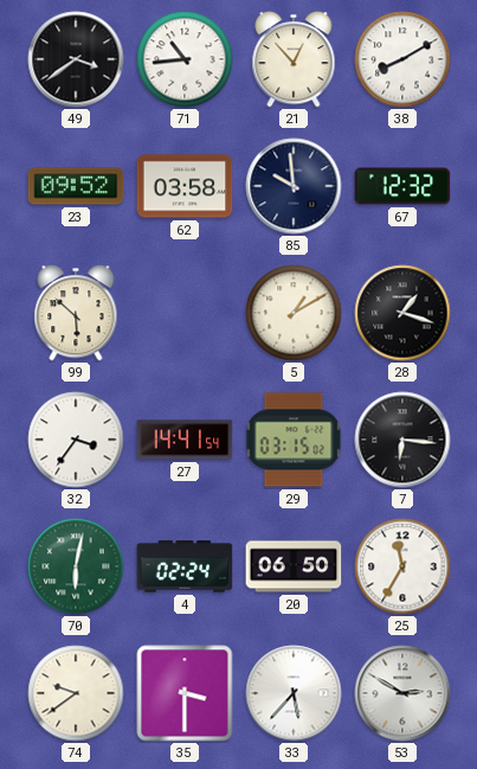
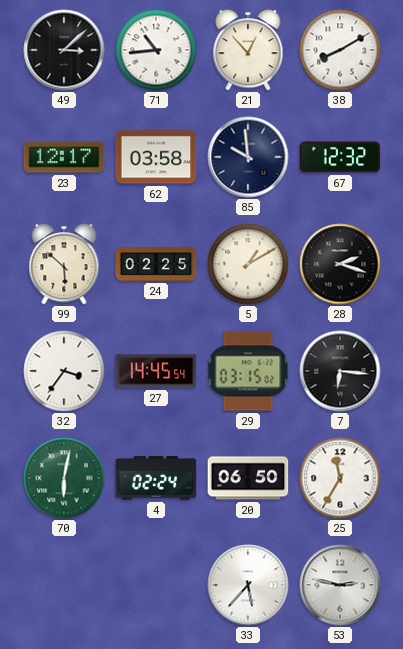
49: 3:39 -> 3:08
23: 09:52 -> 12:17
24: none -> 02:25
28: 1:18 -> 2:18
27: 14:41 -> 14:45
74: 9:39 -> none
35: 3:30 -> none
53: 2:50 -> 2:47
